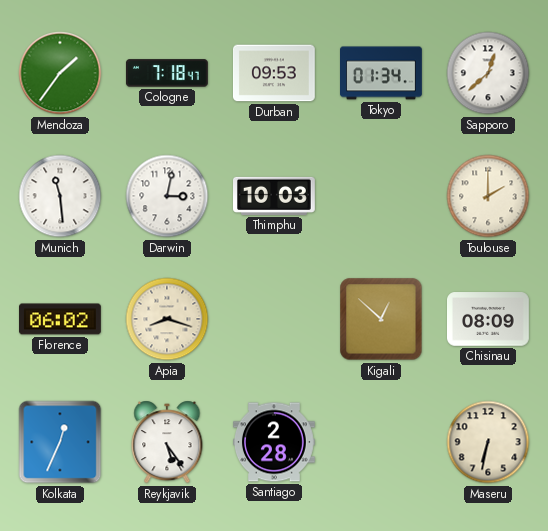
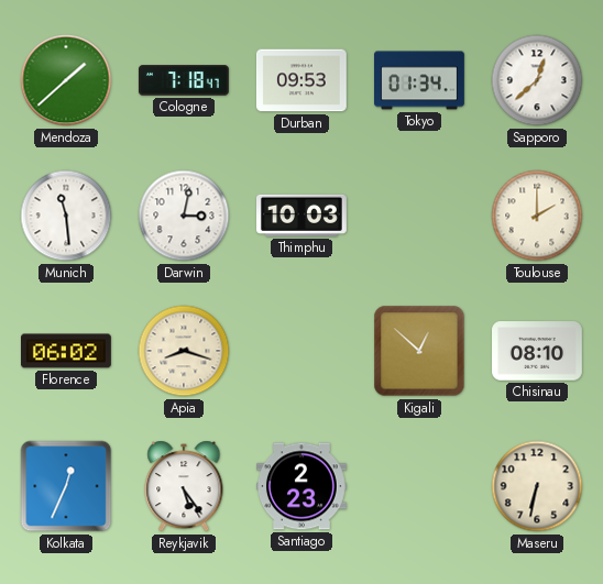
Mendoza: 1:36 -> 1:38
Chisinau: 08:09 -> 08:10
Santiago: 2:28 -> 2:23
